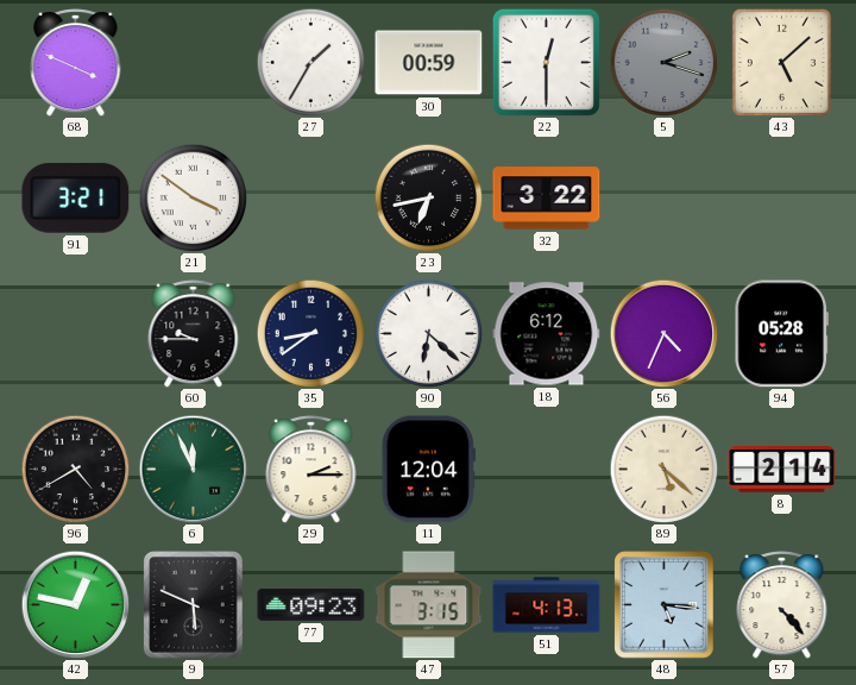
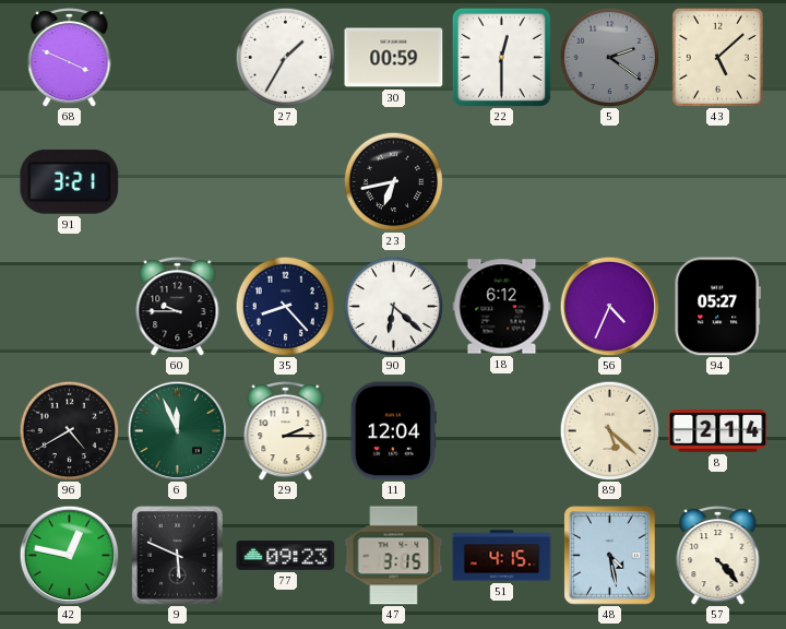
5: 2:18 -> 2:21
21: 3:51 -> none
32: 3:22 -> none
35: 8:39 -> 8:23
94: 05:28 -> 05:27
51: 4:13 -> 4:15
48: 5:16 -> 4:28
